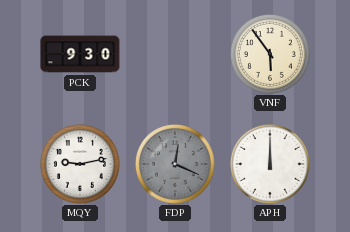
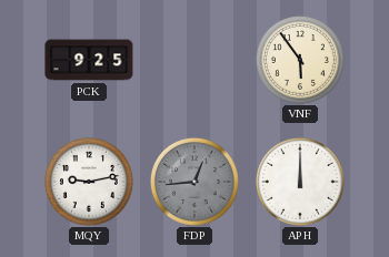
PCK: 9:30 -> 9:25
FDP: 12:19 -> 12:44
